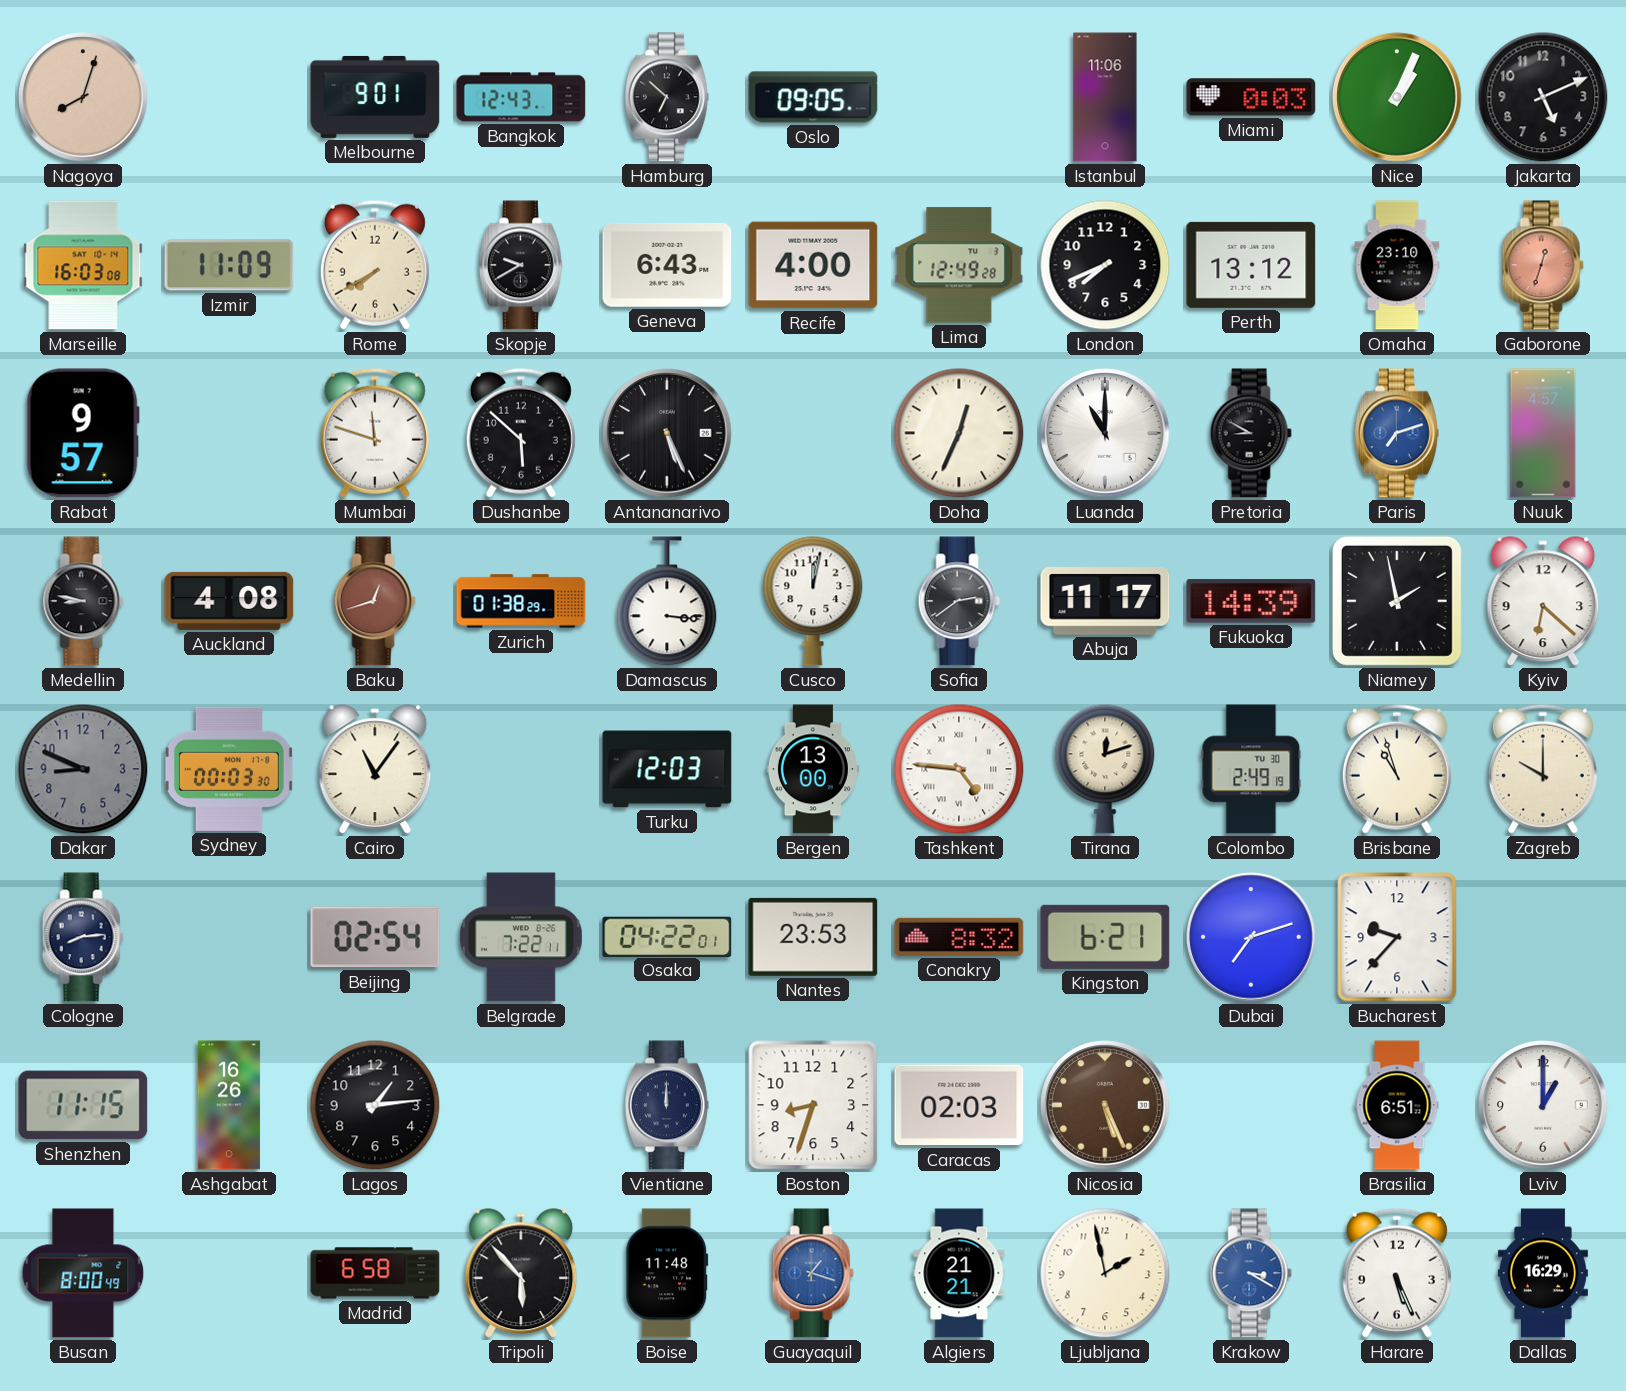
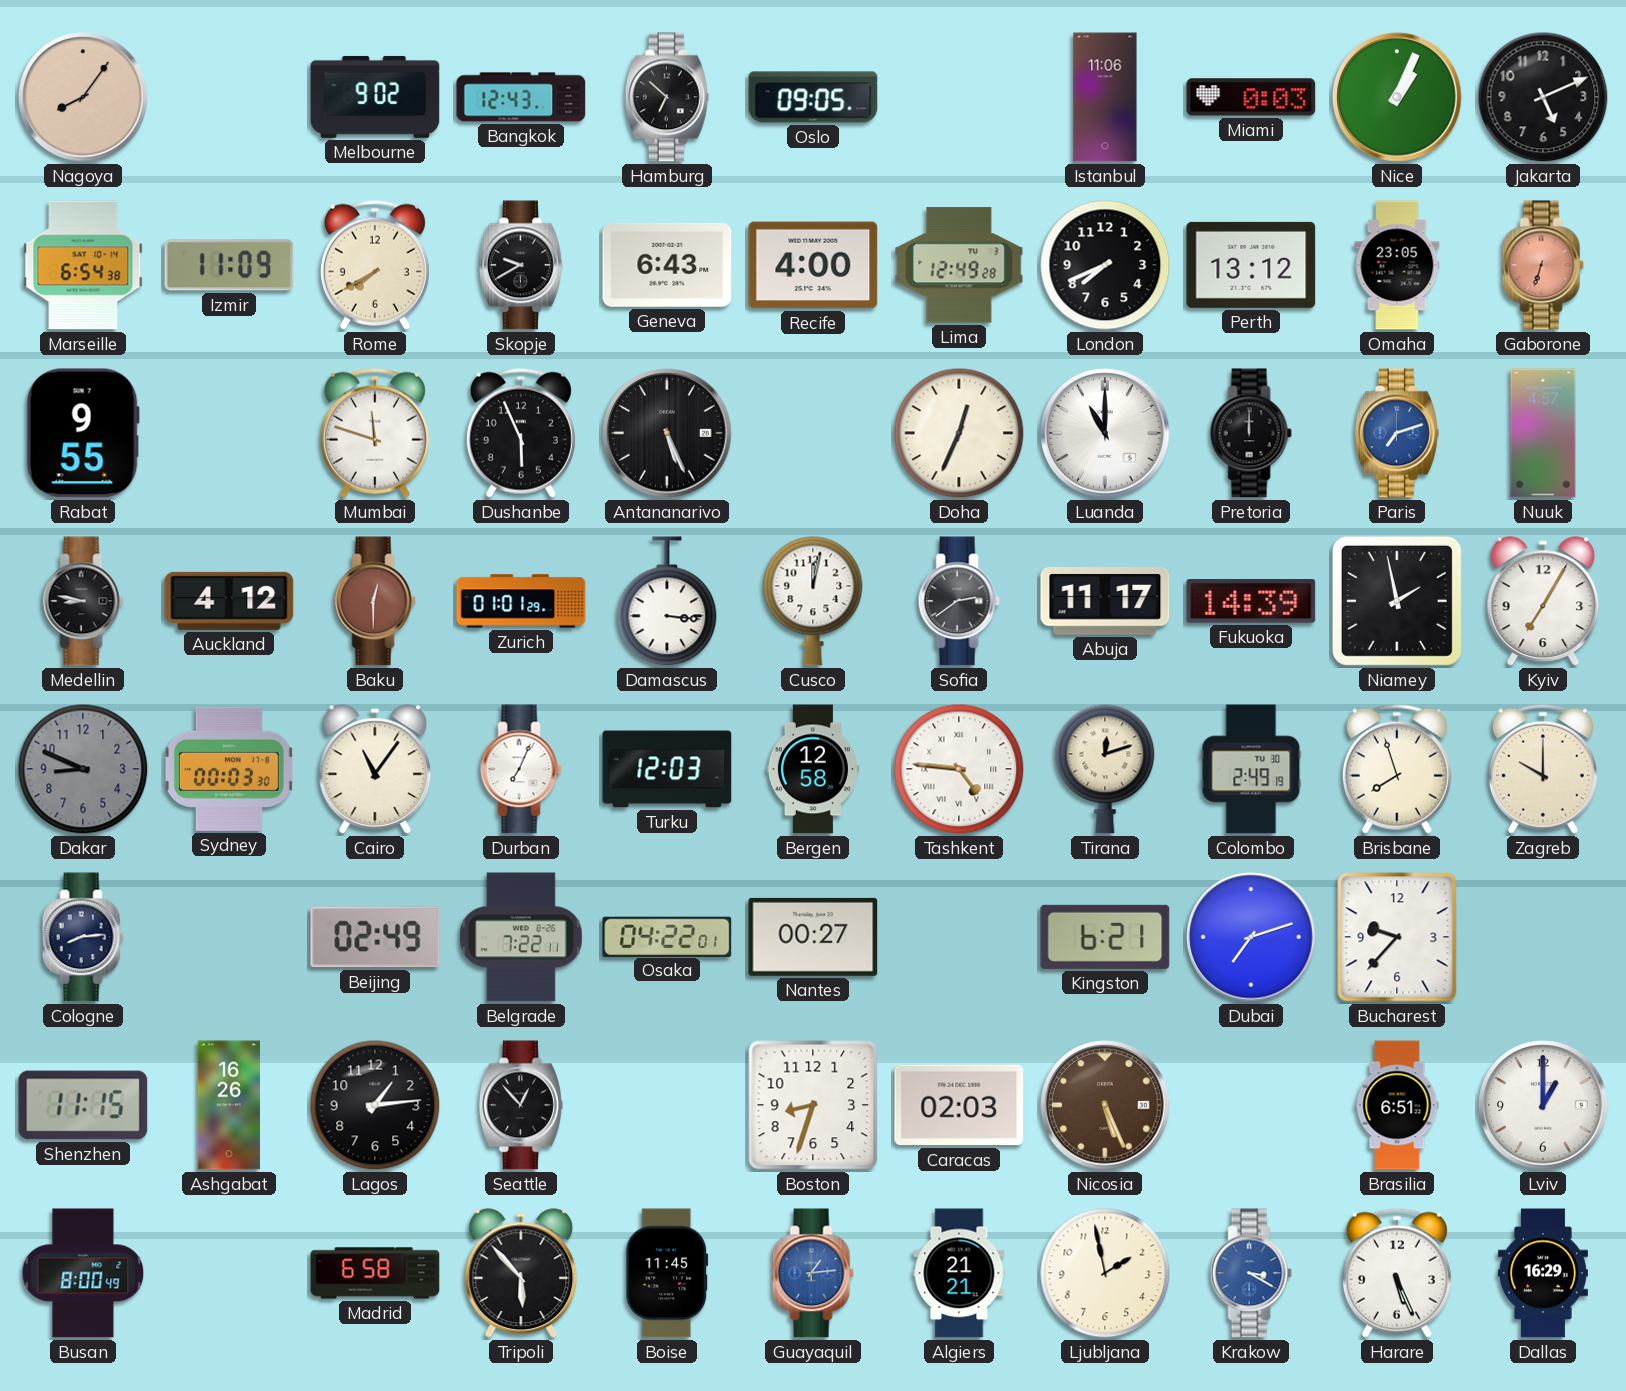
Nagoya: 8:03 -> 8:06
Melbourne: 9:01 -> 9:02
Marseille: 16:03 -> 6:54
Omaha: 23:10 -> 23:05
Gaborone: 12:33 -> 6:33
Rabat: 9:57 -> 9:55
Dushanbe: 5:52 -> 5:56
Pretoria: 8:50 -> 12:00
Auckland: 4:08 -> 4:12
Baku: 12:42 -> 12:30
Zurich: 01:38 -> 01:01
Kyiv: 6:22 -> 7:05
Durban: none -> 7:04
Bergen: 13:00 -> 12:58
Brisbane: 10:57 -> 7:57
Beijing: 02:54 -> 02:49
Nantes: 23:53 -> 00:27
Conakry: 8:32 -> none
Seattle: none -> 12:53
Vientiane: 12:00 -> none
Boise: 11:48 -> 11:45
Guayaquil: 1:18 -> 1:14
